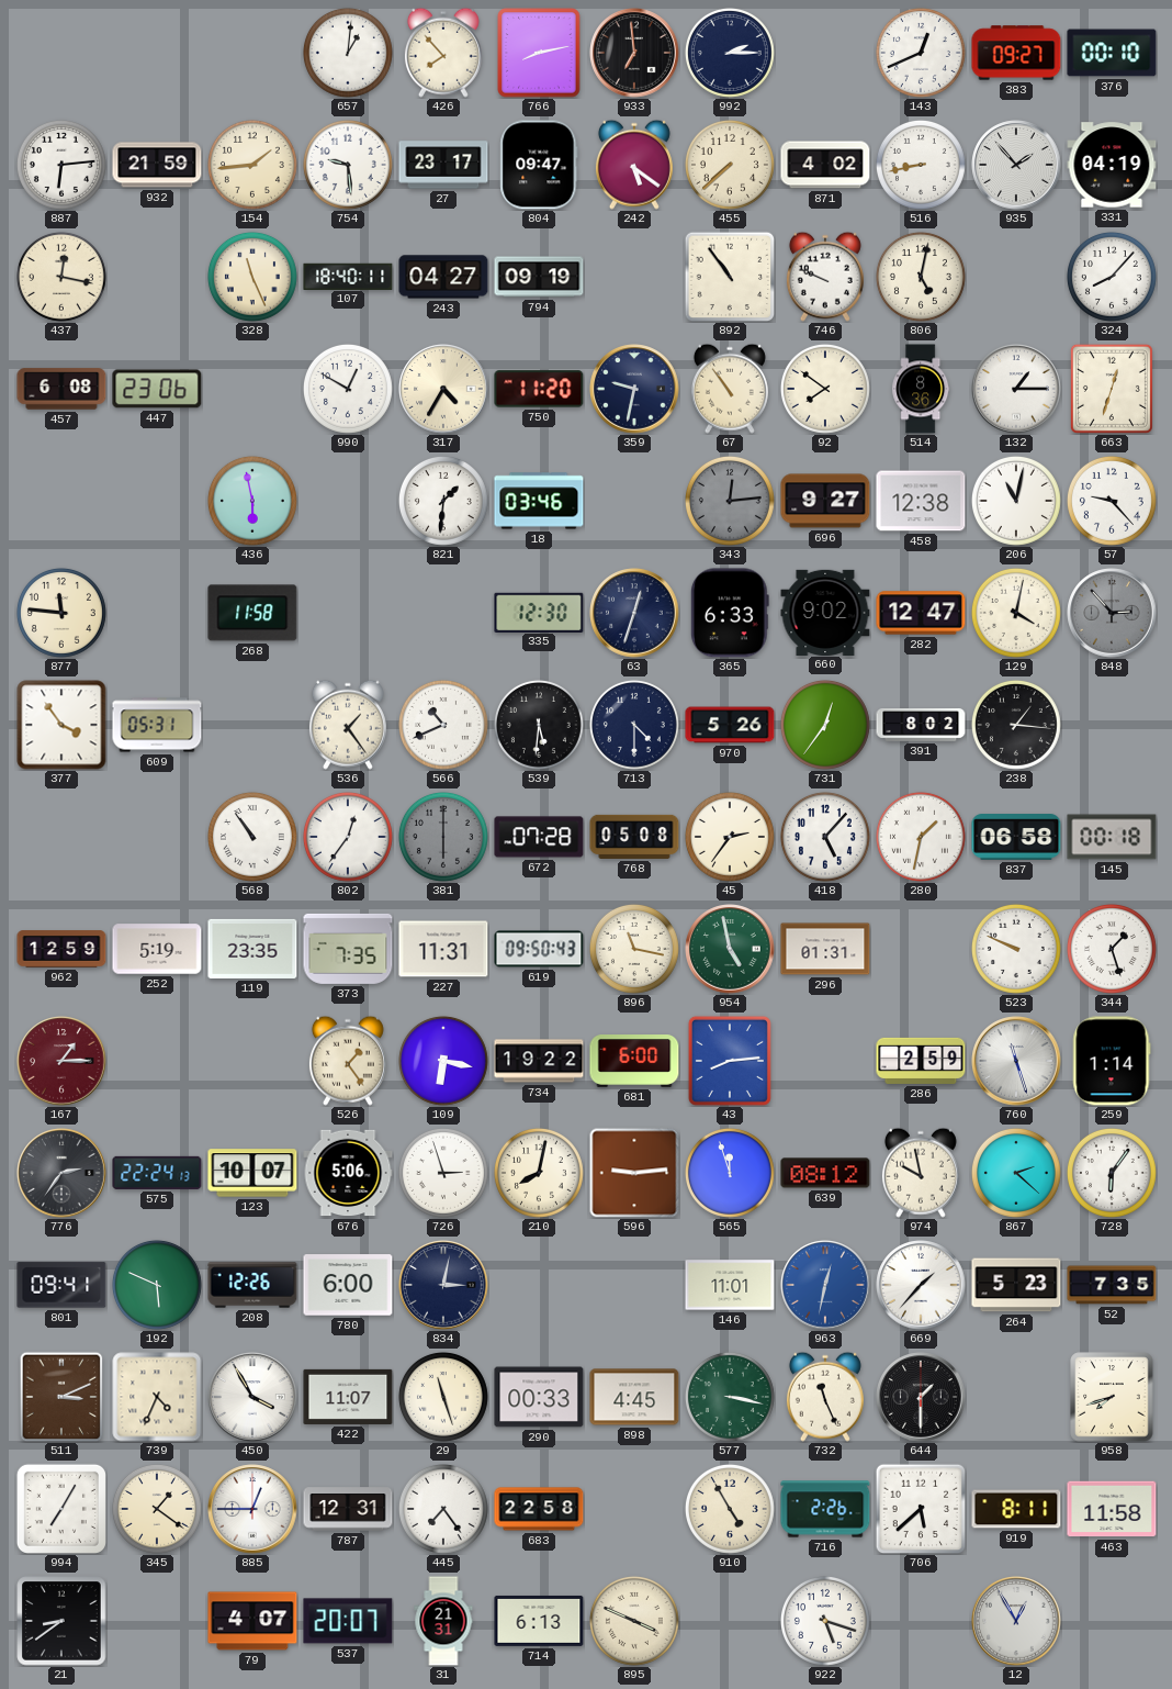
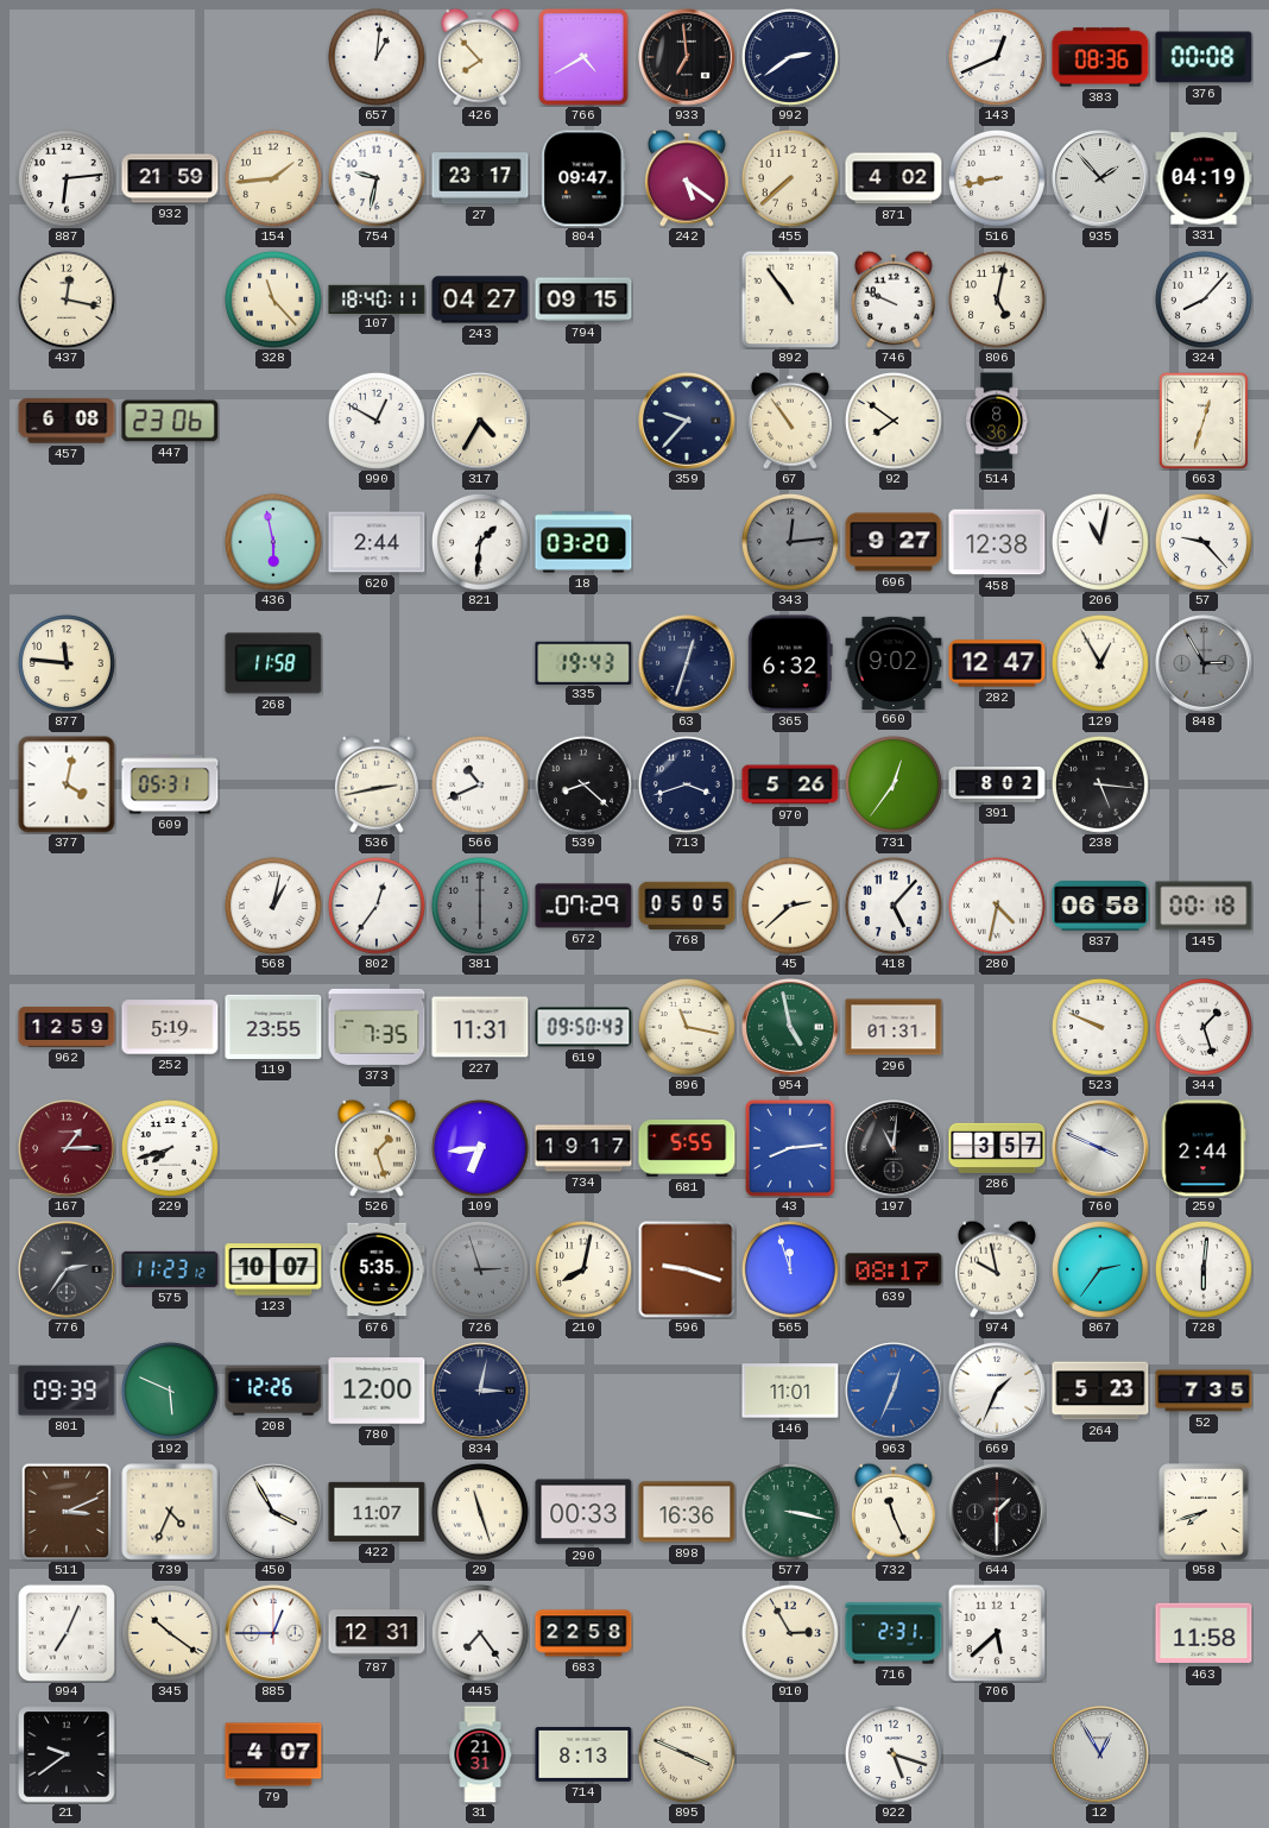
766: 8:13 -> 4:40
992: 2:15 -> 2:39
383: 09:27 -> 08:36
376: 00:10 -> 00:08
754: 9:29 -> 9:32
328: 11:26 -> 11:23
794: 09:19 -> 09:15
750: 11:20 -> none
359: 9:32 -> 9:37
132: 1:15 -> none
620: none -> 2:44
18: 03:46 -> 03:20
335: 12:30 -> 19:43
365: 6:33 -> 6:32
129: 4:02 -> 12:55
848: 2:53 -> 2:55
377: 3:54 -> 4:02
536: 1:24 -> 2:43
539: 5:31 -> 8:22
713: 4:30 -> 3:42
238: 1:16 -> 5:16
568: 10:54 -> 1:02
672: 07:28 -> 07:29
768: 05:08 -> 05:05
45: 2:36 -> 2:38
280: 1:32 -> 4:32
119: 23:35 -> 23:55
229: none -> 7:42
526: 1:24 -> 1:27
109: 6:17 -> 6:44
734: 19:22 -> 19:17
681: 6:00 -> 5:55
197: none -> 11:01
286: 2:59 -> 3:57
760: 11:27 -> 3:49
259: 1:14 -> 2:44
575: 22:24 -> 11:23
676: 5:06 -> 5:35
726 dial: white -> grey
596: 9:14 -> 9:18
639: 08:12 -> 08:17
867: 2:22 -> 2:36
728: 6:06 -> 6:01
801: 09:41 -> 09:39
780: 6:00 -> 12:00
963: 12:32 -> 12:34
669: 1:37 -> 1:34
898: 4:45 -> 16:36
994: 7:05 -> 7:04
345: 1:21 -> 10:21
910: 4:55 -> 2:55
716: 2:26 -> 2:31
919: 8:11 -> none
21: 8:39 -> 9:39
537: 20:07 -> none
714: 6:13 -> 8:13
